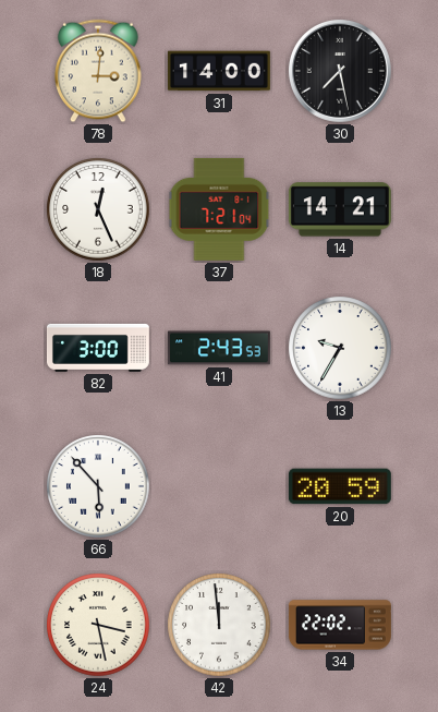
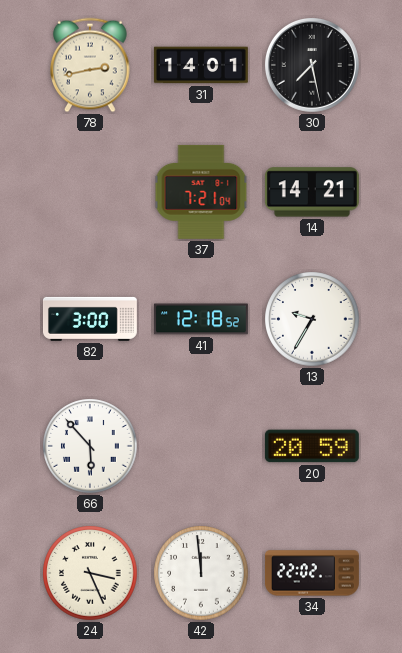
78: 3:01 -> 2:43
31: 14:00 -> 14:01
18: 12:26 -> none
41: 2:43 -> 12:18
24: 3:28 -> 3:26
